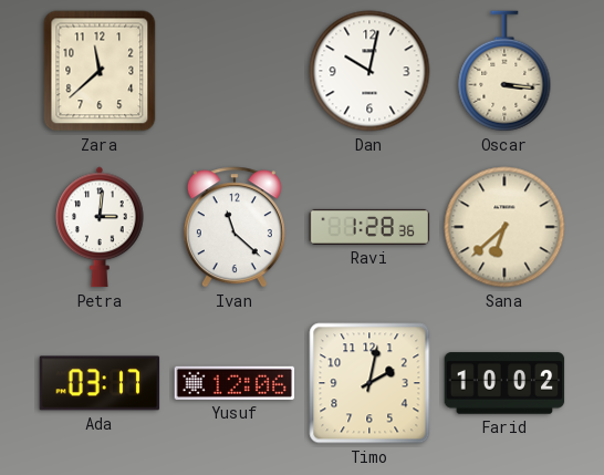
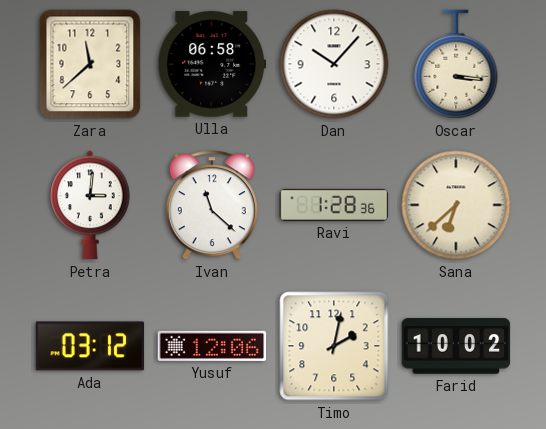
Ulla: none -> 06:58
Dan: 10:02 -> 10:07
Ada: 03:17 -> 03:12
